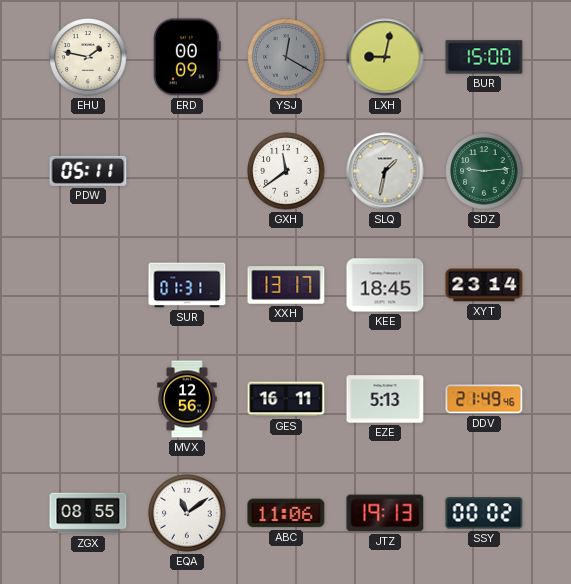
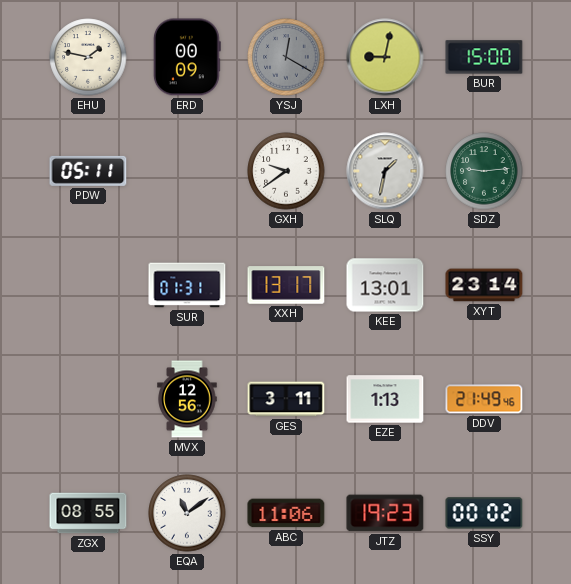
GXH: 11:39 -> 9:39
KEE: 18:45 -> 13:01
GES: 16:11 -> 3:11
EZE: 5:13 -> 1:13
JTZ: 19:13 -> 19:23
